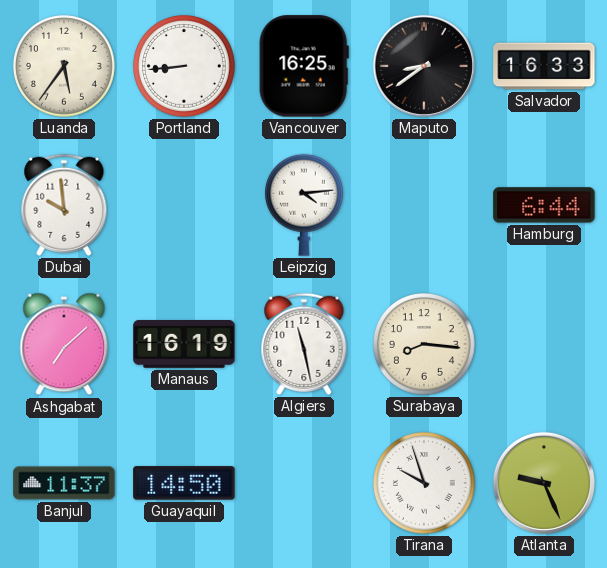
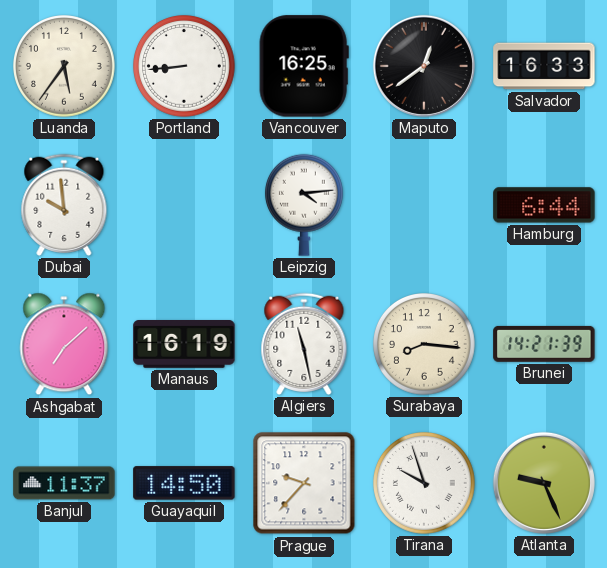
Maputo: 8:39 -> 12:39
Brunei: none -> 14:21
Prague: none -> 9:37
